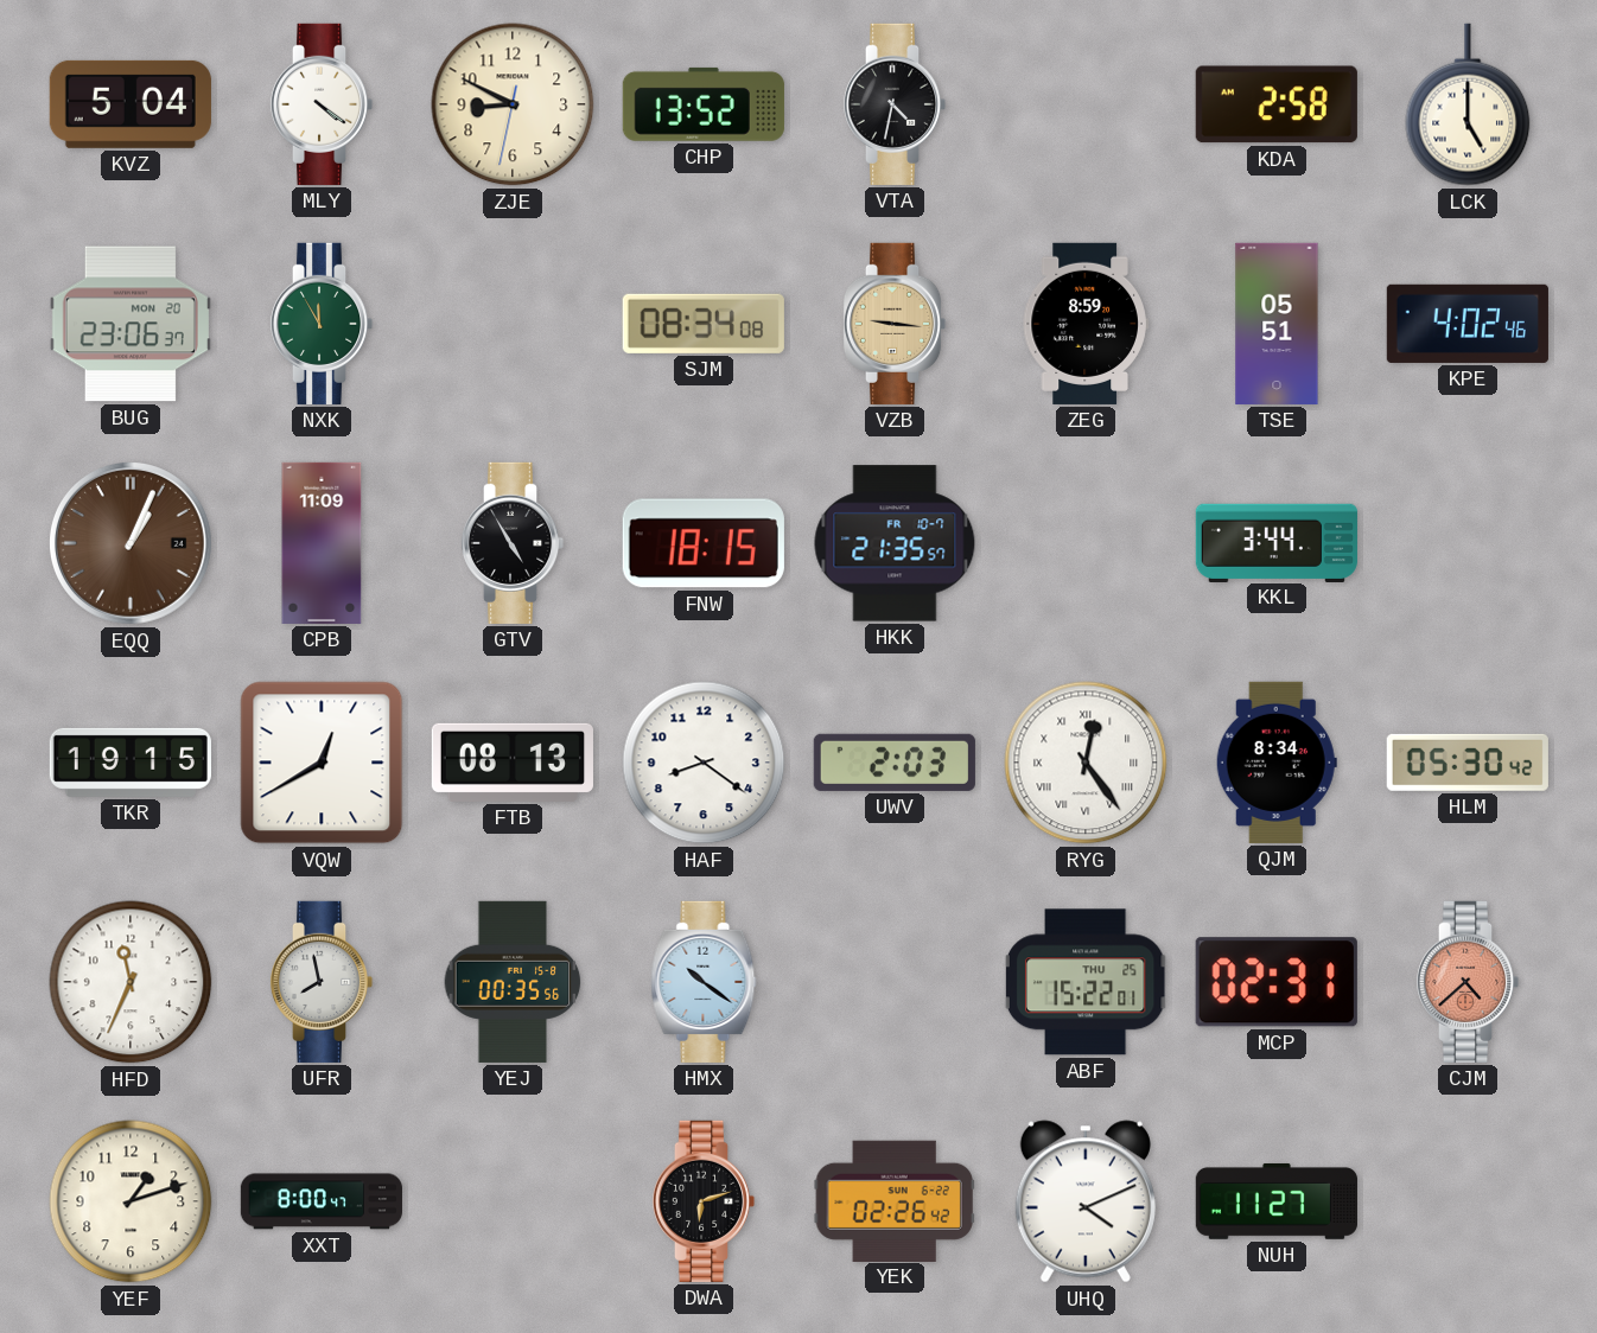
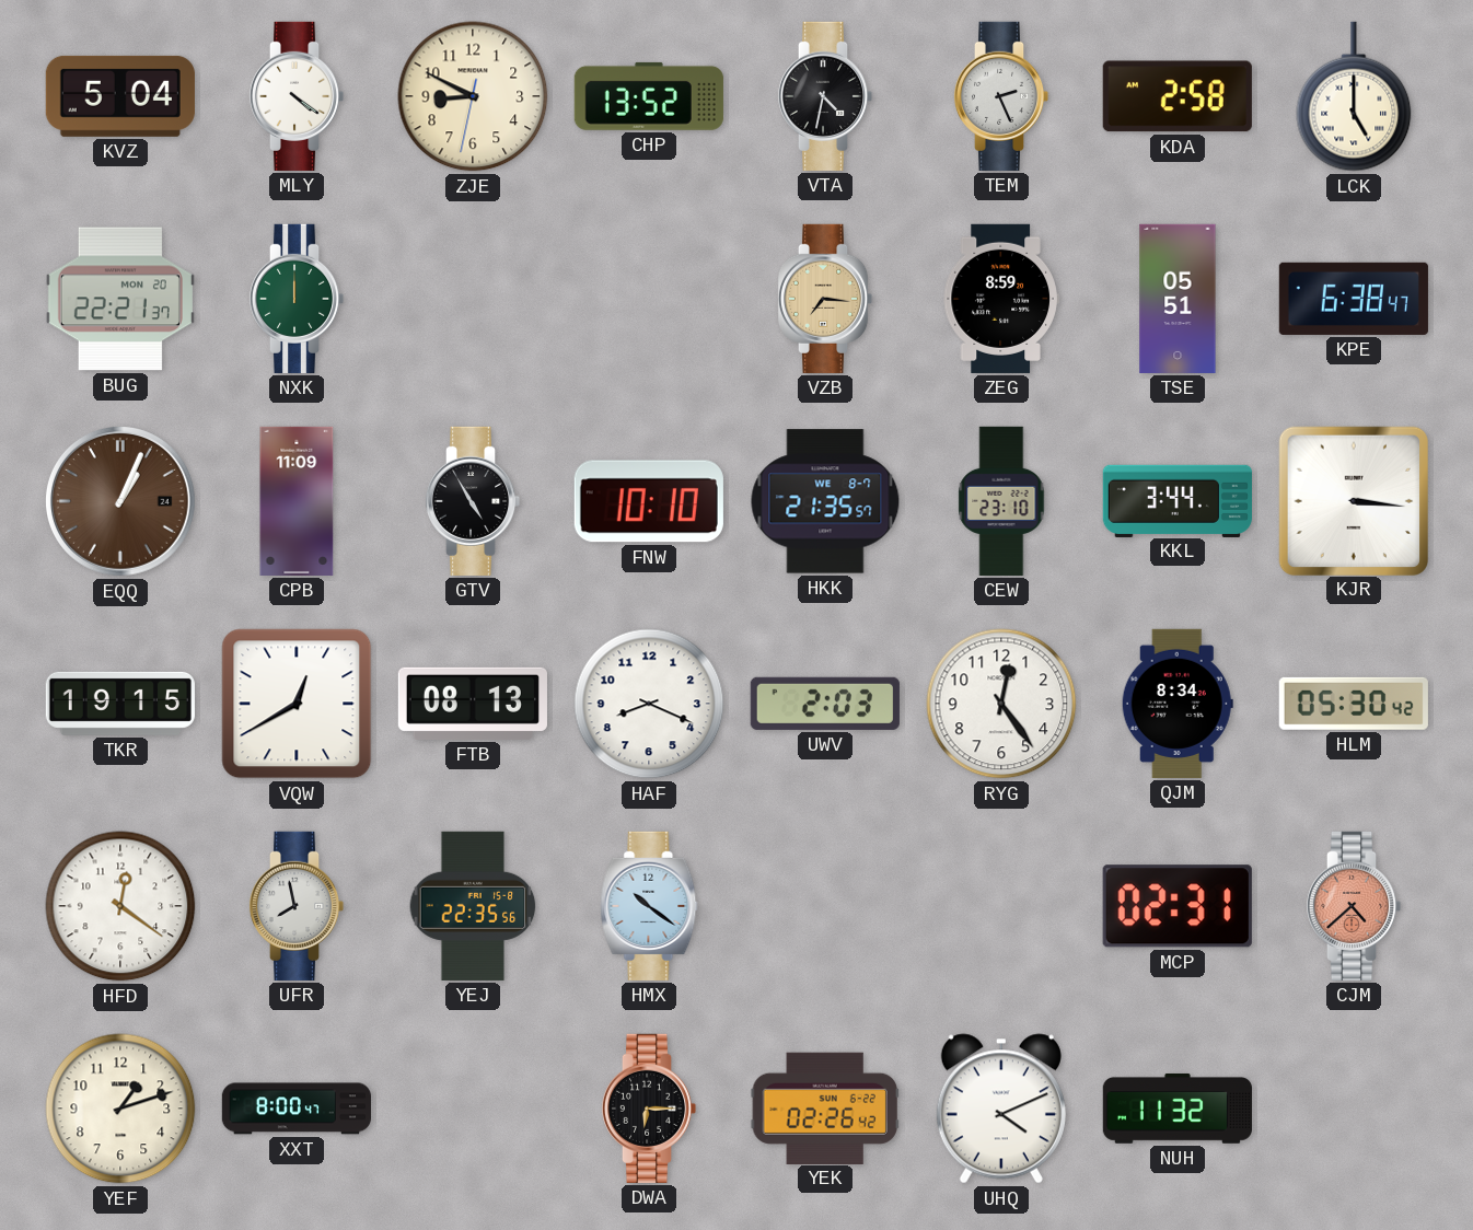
TEM: none -> 2:26
BUG: 23:06 -> 22:21
NXK: 11:55 -> 12:00
SJM: 08:34 -> none
VZB: 9:16 -> 7:16
KPE: 4:02 -> 6:38
FNW: 18:15 -> 10:10
HKK date: FR 10-7 -> WE 8-7
CEW: none -> 23:10
KJR: none -> 3:16
HAF: 8:21 -> 8:19
RYG numerals: Roman -> Arabic
HFD: 11:34 -> 12:21
YEJ: 00:35 -> 22:35
ABF: 15:22 -> none
DWA: 6:12 -> 6:15
NUH: 11:27 -> 11:32
